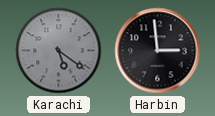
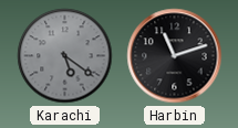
Harbin: 2:59 -> 11:12
